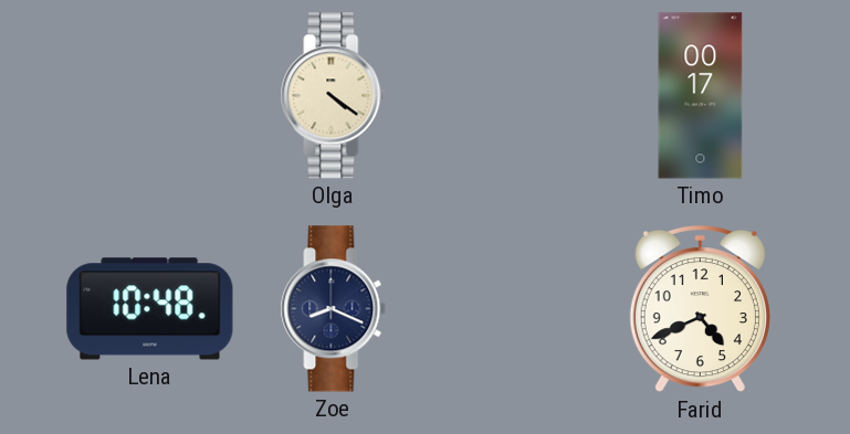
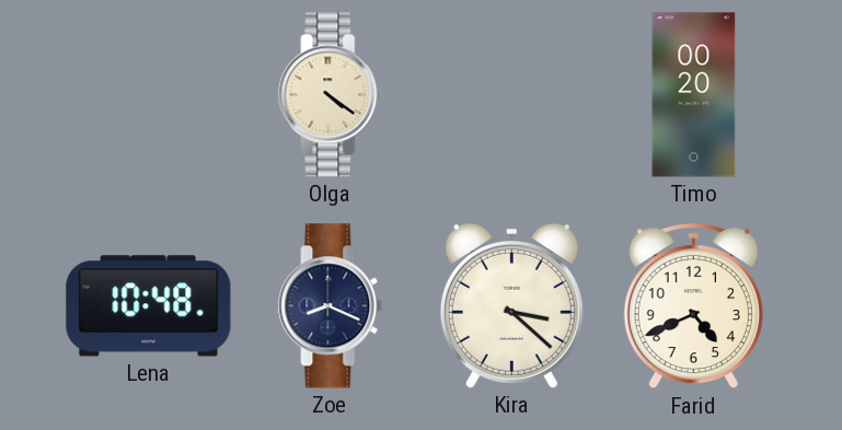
Timo: 00:17 -> 00:20
Kira: none -> 3:22
